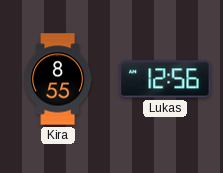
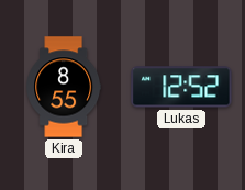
Lukas: 12:56 -> 12:52
